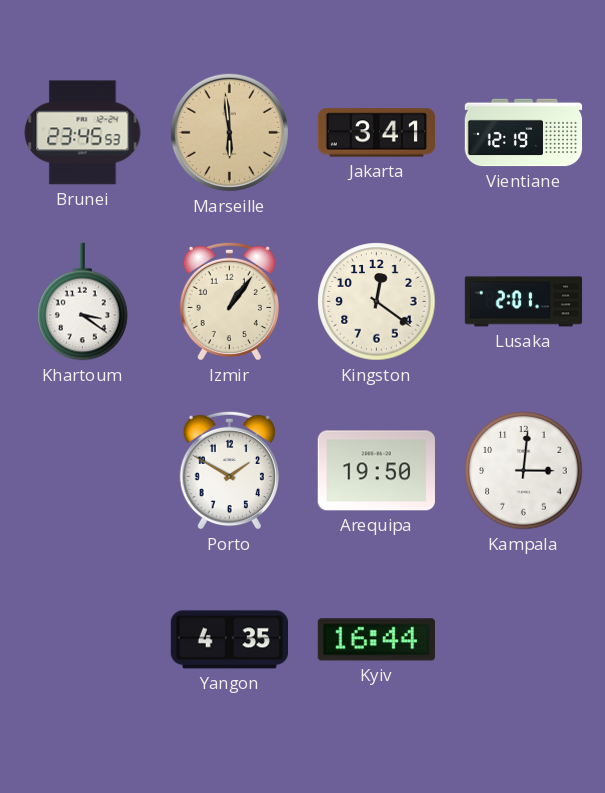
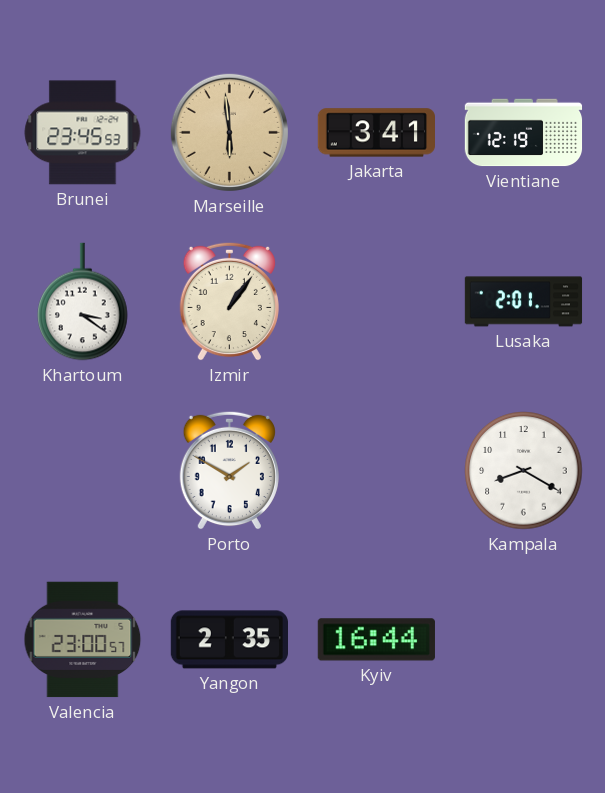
Kingston: 12:21 -> none
Arequipa: 19:50 -> none
Kampala: 3:01 -> 8:20
Valencia: none -> 23:00
Yangon: 4:35 -> 2:35
